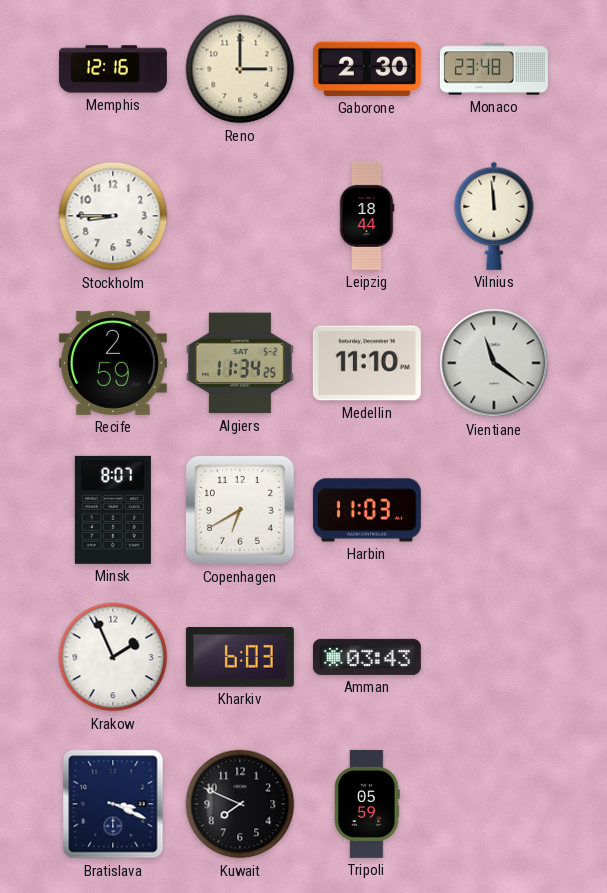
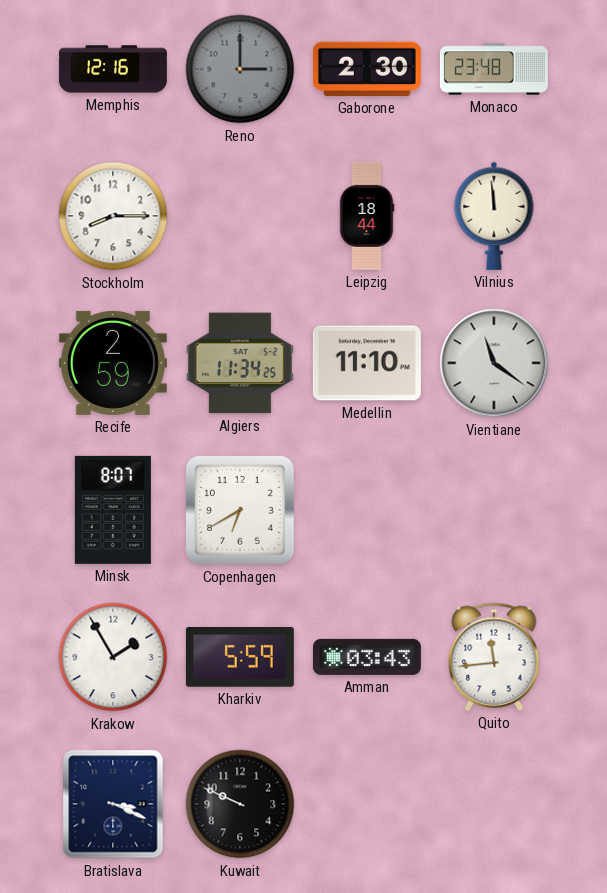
Reno dial: cream -> grey
Stockholm: 8:45 -> 8:15
Harbin: 11:03 -> none
Krakow: 1:56 -> 1:55
Kharkiv: 6:03 -> 5:59
Quito: none -> 11:44
Kuwait: 7:49 -> 9:49
Tripoli: 05:59 -> none
